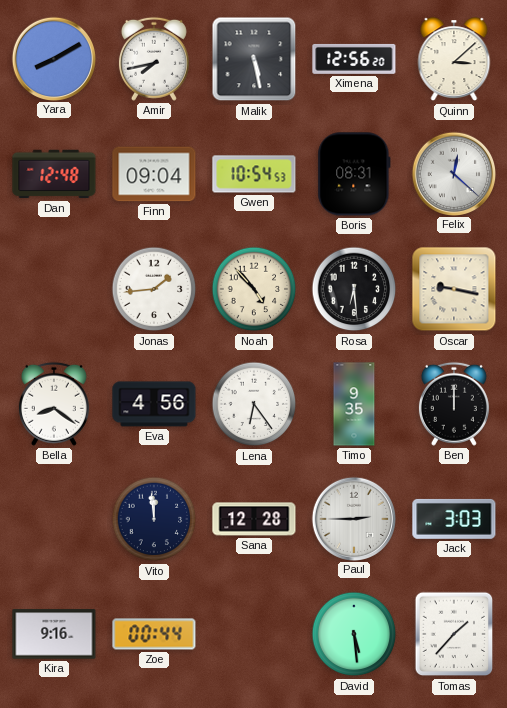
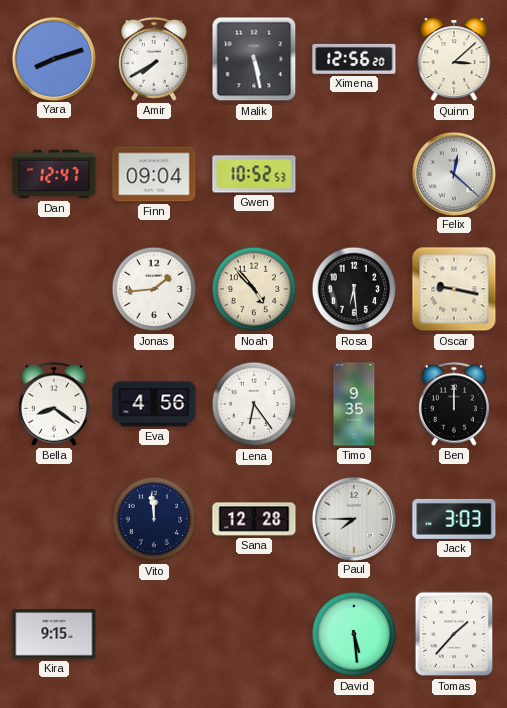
Yara: 8:10 -> 8:12
Amir: 7:43 -> 7:40
Dan: 12:48 -> 12:47
Gwen: 10:54 -> 10:52
Boris: 08:31 -> none
Paul: 2:45 -> 7:45
Kira: 9:16 -> 9:15
Zoe: 00:44 -> none
